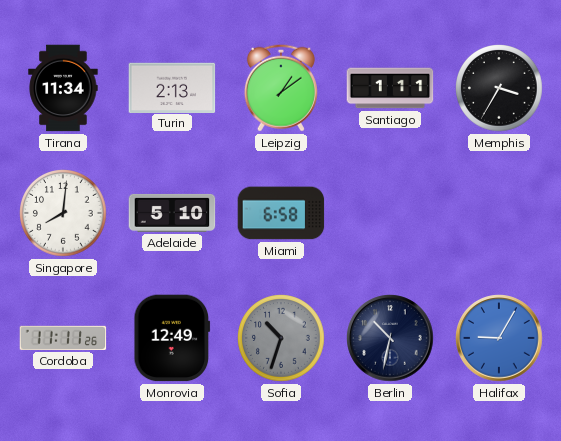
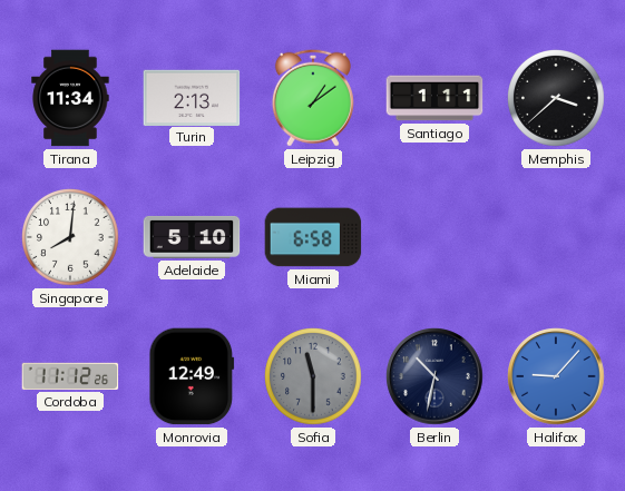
Memphis: 3:35 -> 3:38
Cordoba: 11:11 -> 11:12
Sofia: 10:33 -> 11:30
Halifax: 9:05 -> 9:07
